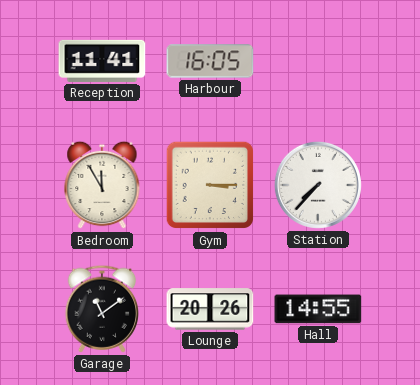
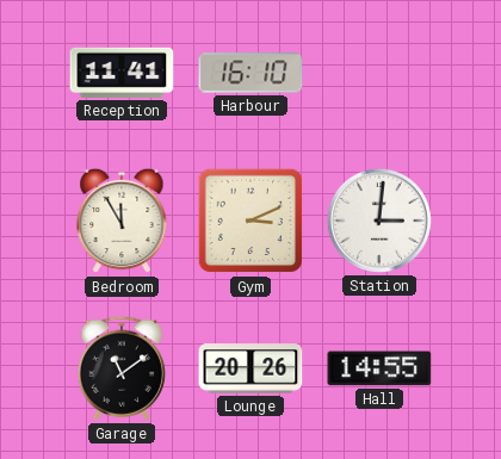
Harbour: 16:05 -> 16:10
Gym: 3:15 -> 3:11
Station: 7:37 -> 3:01
